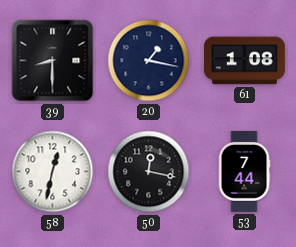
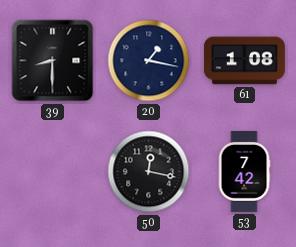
58: 12:32 -> none
53: 7:44 -> 7:42
